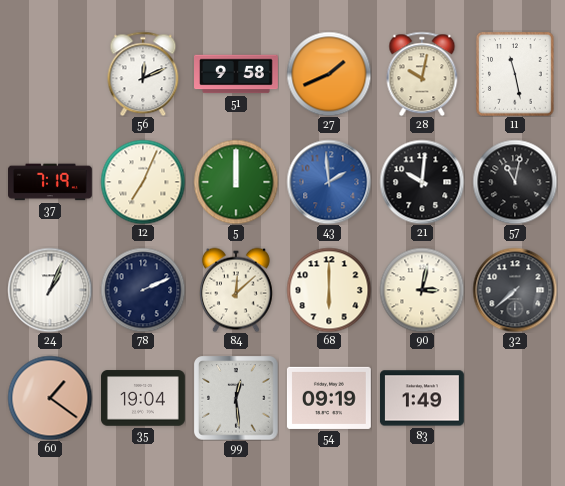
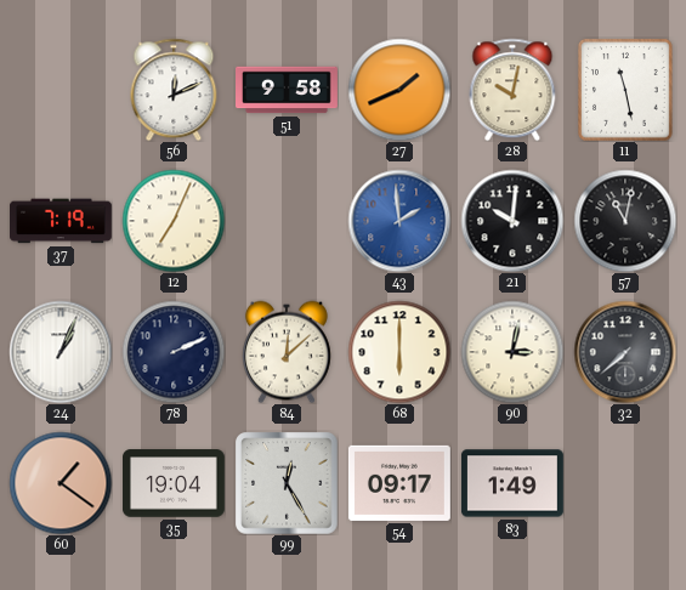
5: 12:00 -> none
99: 12:29 -> 12:25
54: 09:19 -> 09:17
